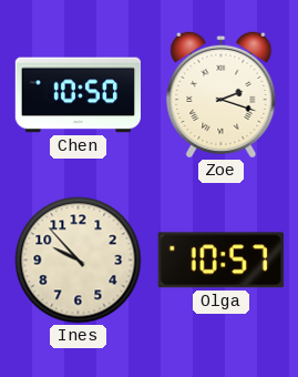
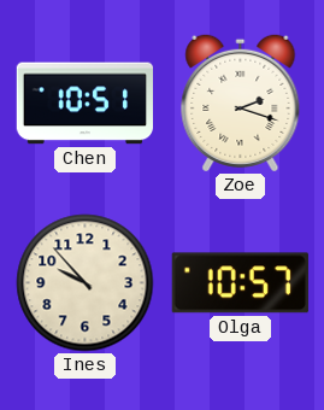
Chen: 10:50 -> 10:51
